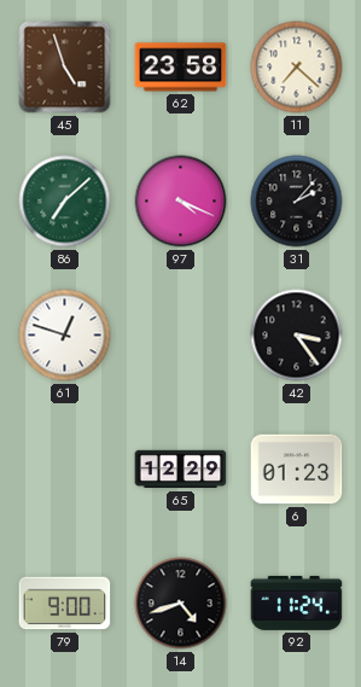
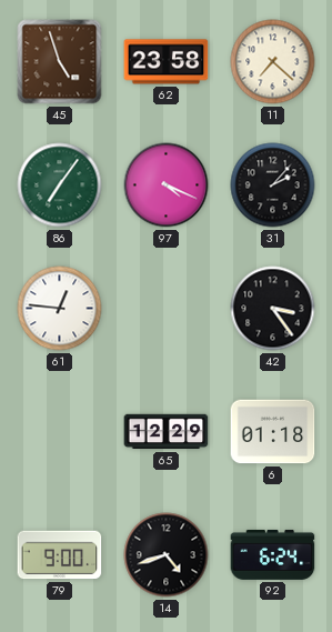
86: 7:08 -> 7:06
61: 12:48 -> 12:46
6: 01:23 -> 01:18
92: 11:24 -> 6:24
